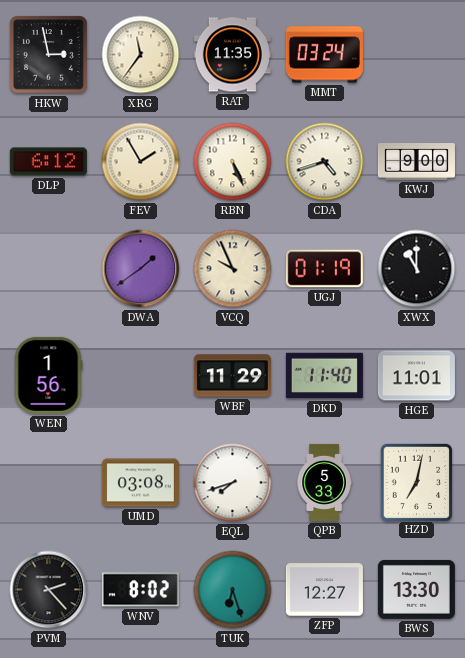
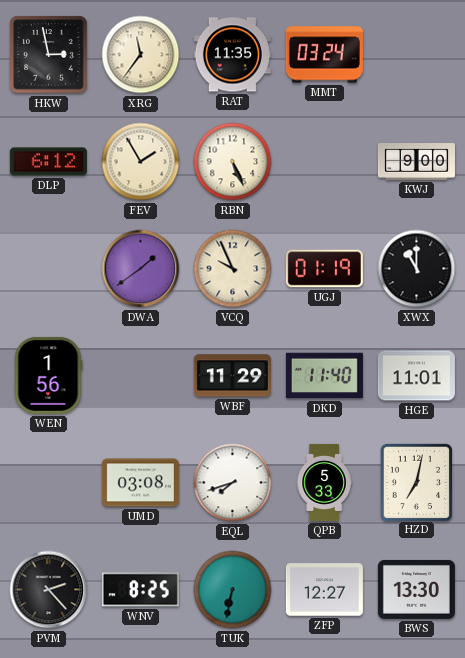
CDA: 4:42 -> none
WNV: 8:02 -> 8:25
TUK: 6:27 -> 6:32
